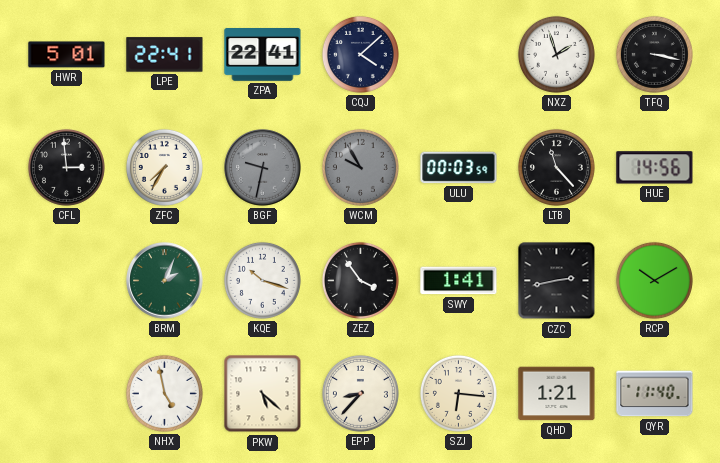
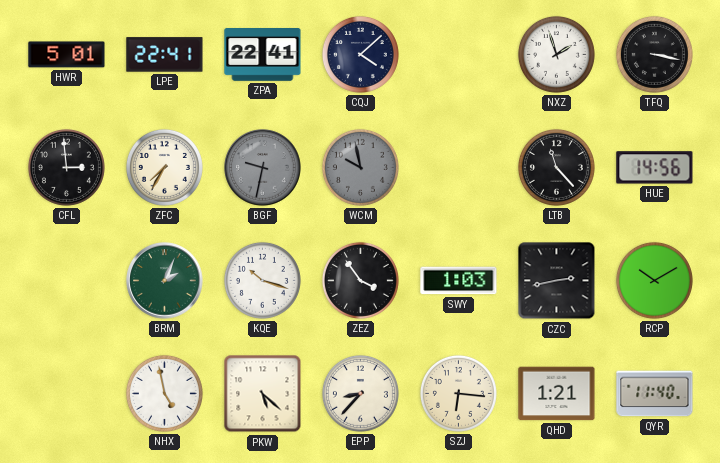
WCM: 9:55 -> 9:58
ULU: 00:03 -> none
SWY: 1:41 -> 1:03
